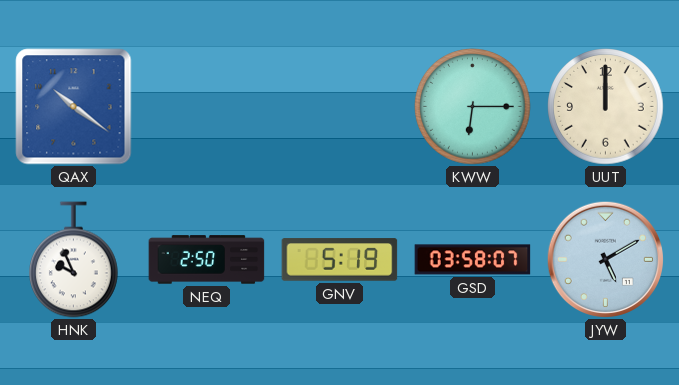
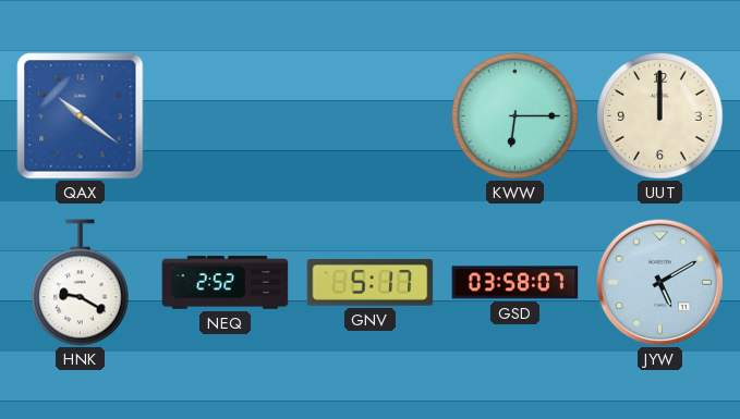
HNK: 9:56 -> 9:20
NEQ: 2:50 -> 2:52
GNV: 5:19 -> 5:17
